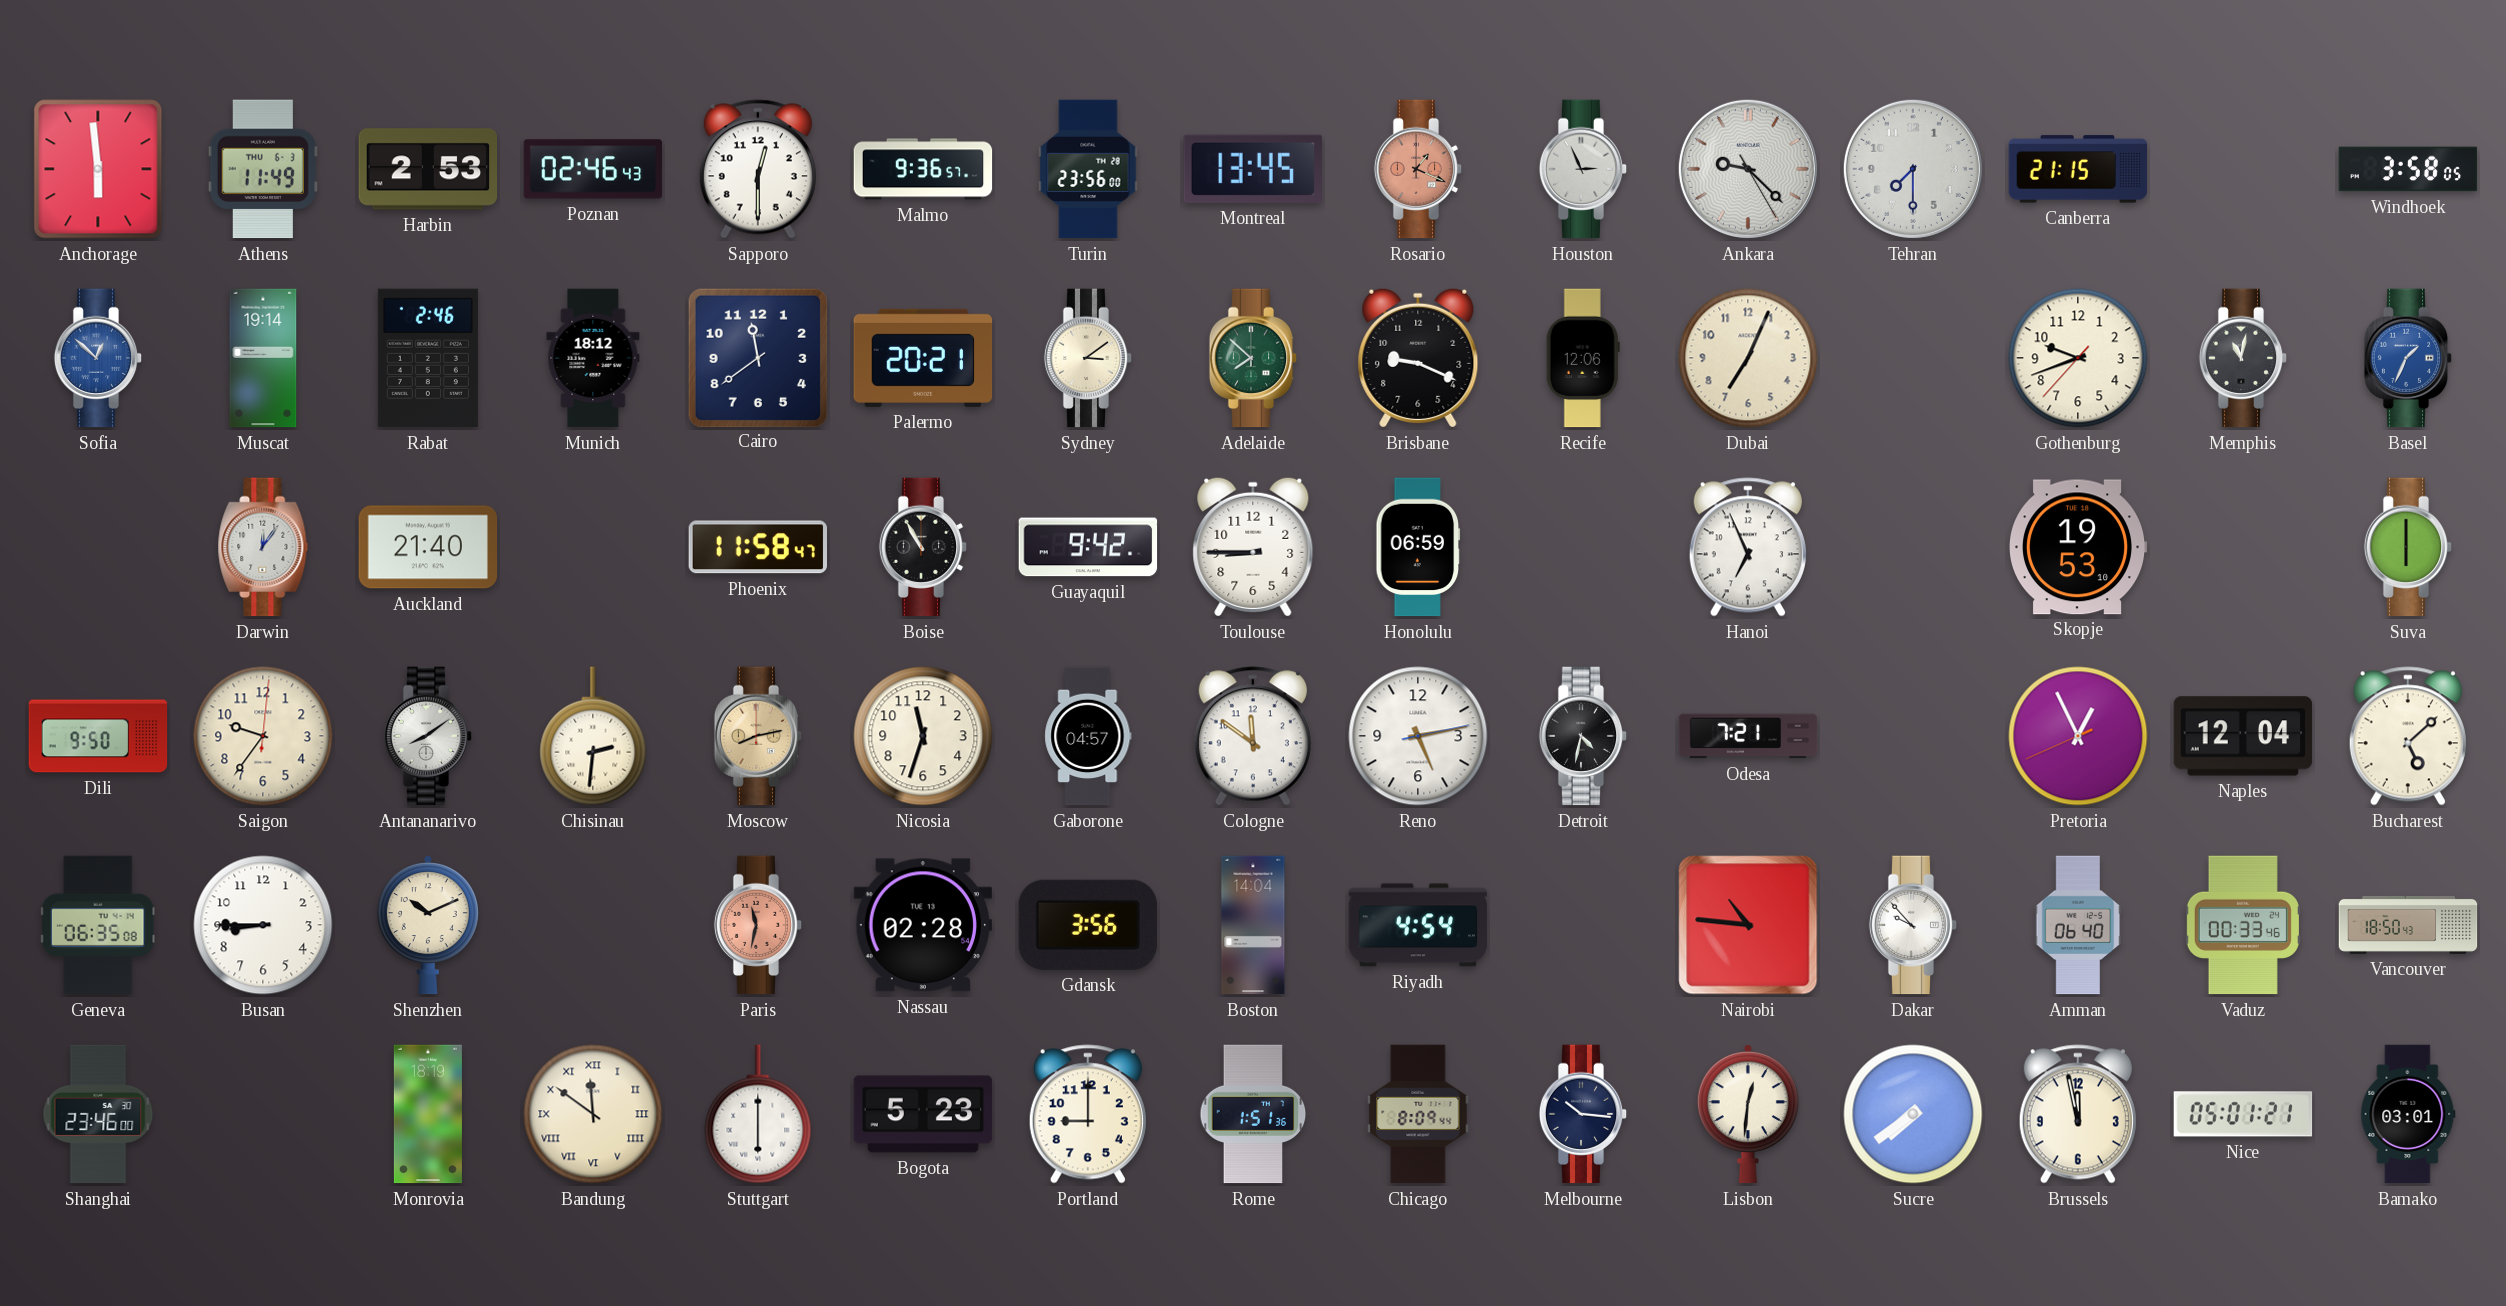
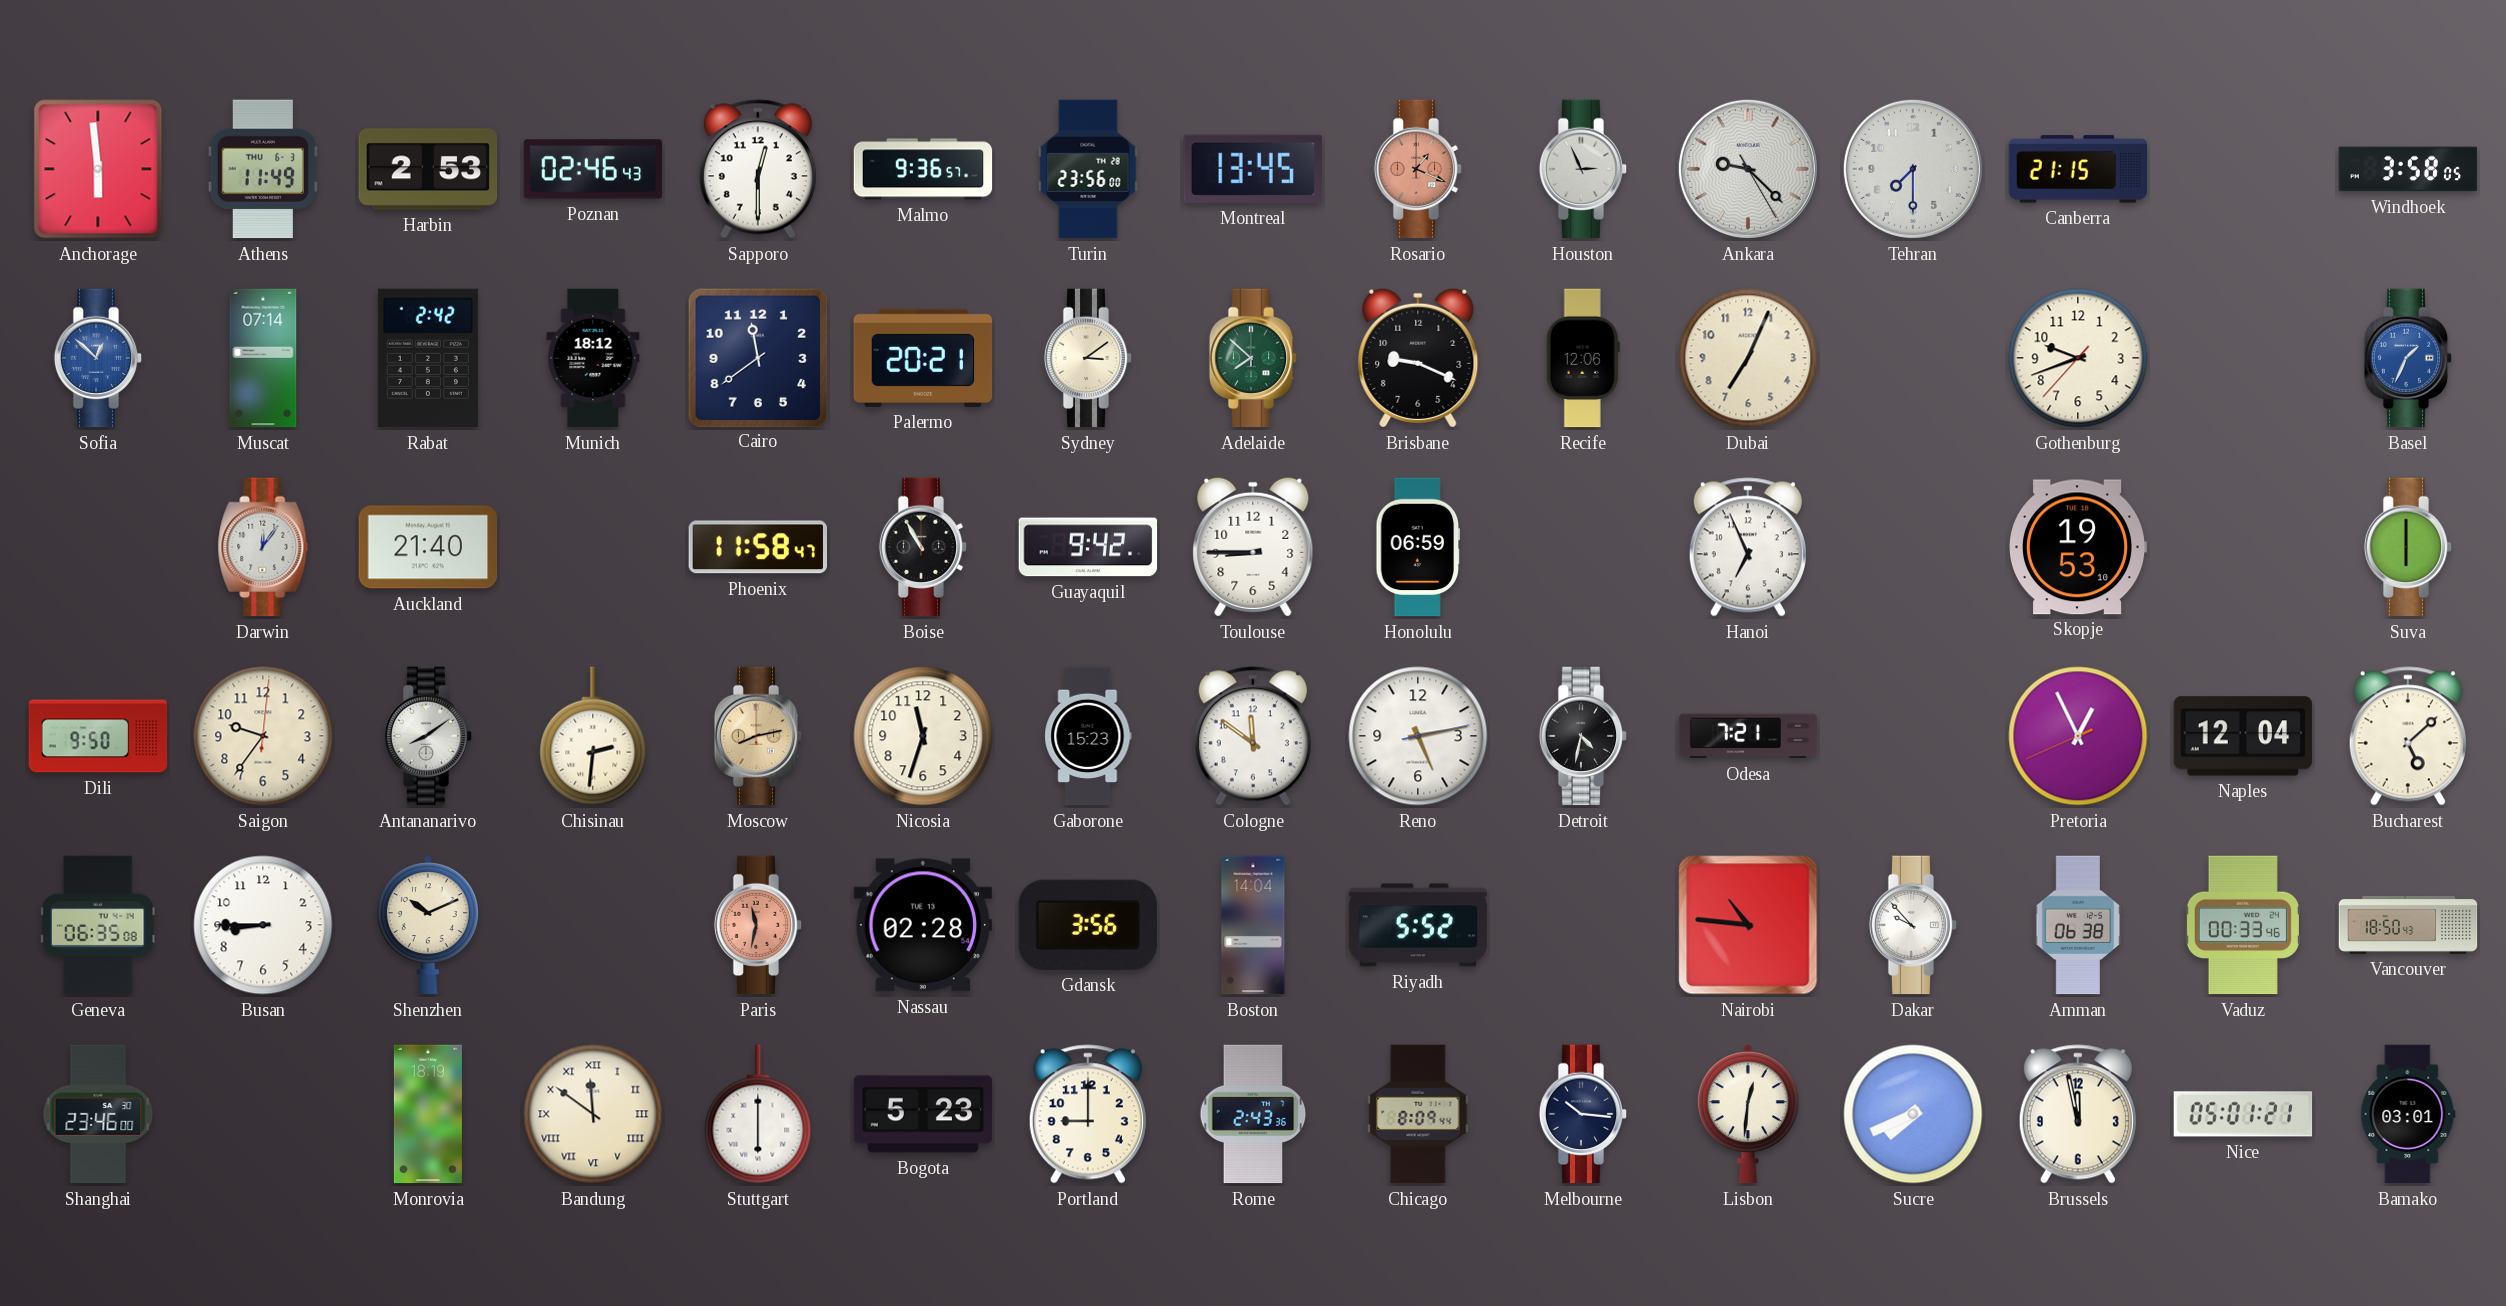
Muscat: 19:14 -> 07:14
Rabat: 2:46 -> 2:42
Memphis: 11:02 -> none
Gaborone: 04:57 -> 15:23
Riyadh: 4:54 -> 5:52
Amman: 06:40 -> 06:38
Rome: 1:51 -> 2:43
Sucre: 7:39 -> 7:41
